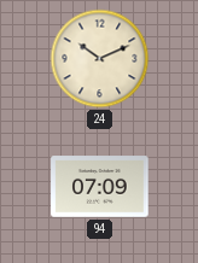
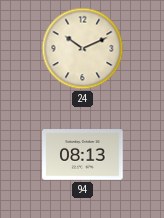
94: 07:09 -> 08:13
